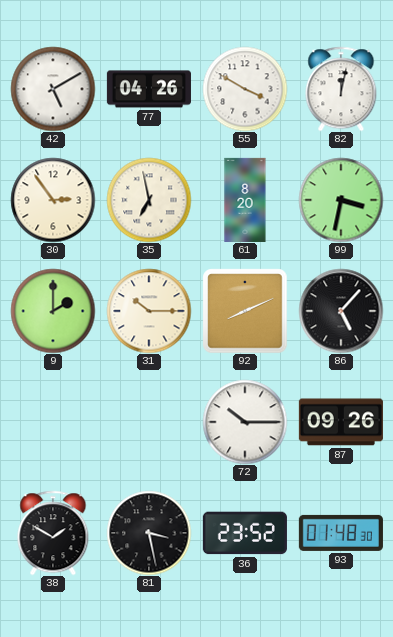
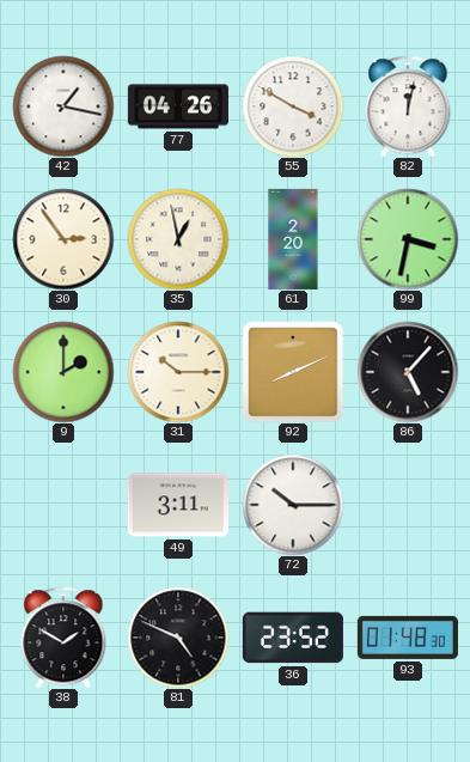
42: 5:10 -> 1:17
35: 6:58 -> 12:58
61: 8:20 -> 2:20
49: none -> 3:11
87: 09:26 -> none
81: 3:28 -> 4:49
